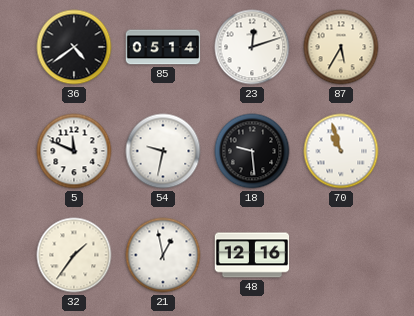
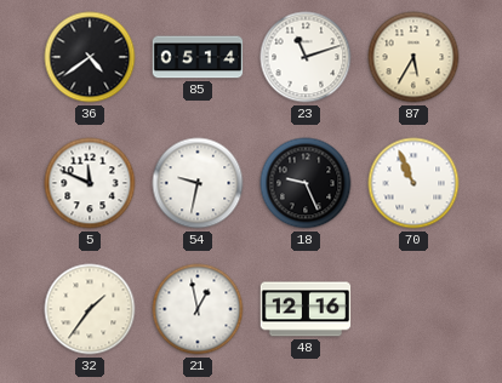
23: 12:12 -> 11:12
18: 9:29 -> 9:26
70: 10:57 -> 10:56
